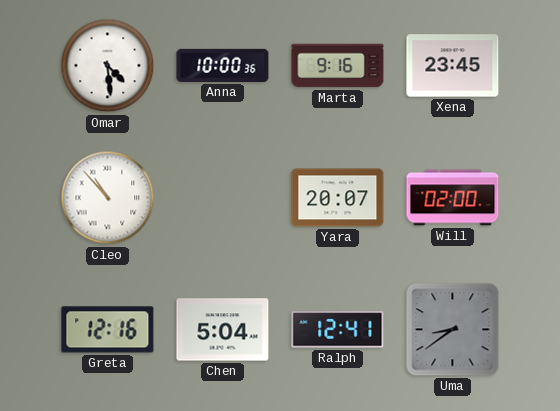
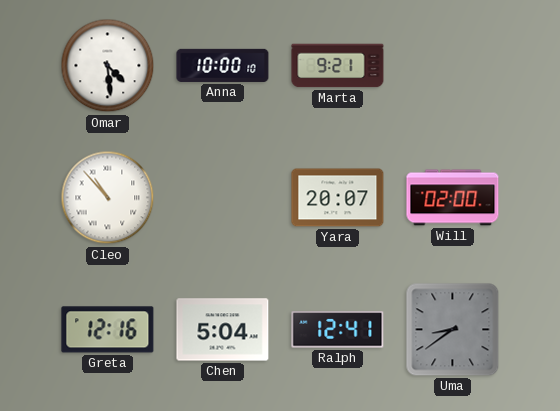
Anna: 10:00:36 -> 10:00:10
Marta: 9:16 -> 9:21
Xena: 23:45 -> none
